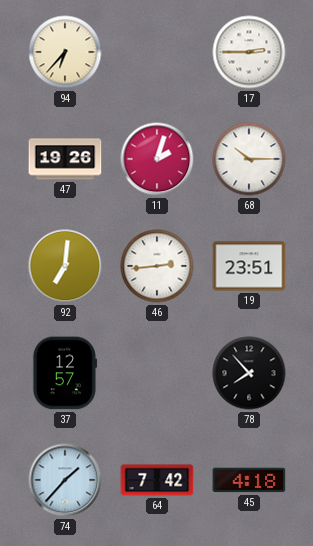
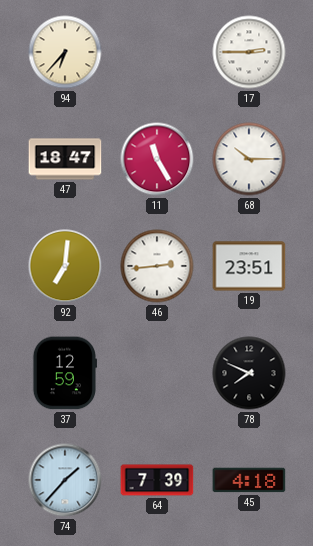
47: 19:26 -> 18:47
11: 2:03 -> 11:25
37: 12:57 -> 12:59
78: 7:53 -> 7:49
64: 7:42 -> 7:39
